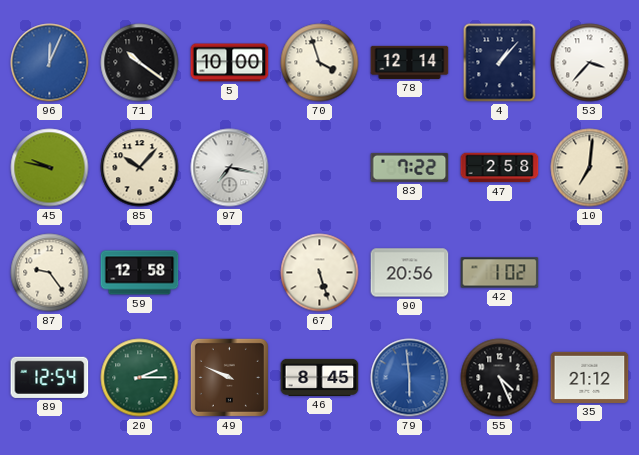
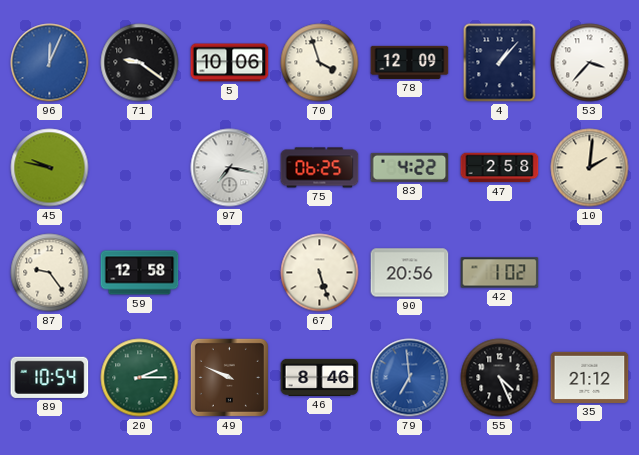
71: 10:21 -> 9:21
5: 10:00 -> 10:06
78: 12:14 -> 12:09
85: 10:07 -> none
75: none -> 06:25
83: 7:22 -> 4:22
10: 7:01 -> 2:01
89: 12:54 -> 10:54
46: 8:45 -> 8:46
79: 5:59 -> 6:59
